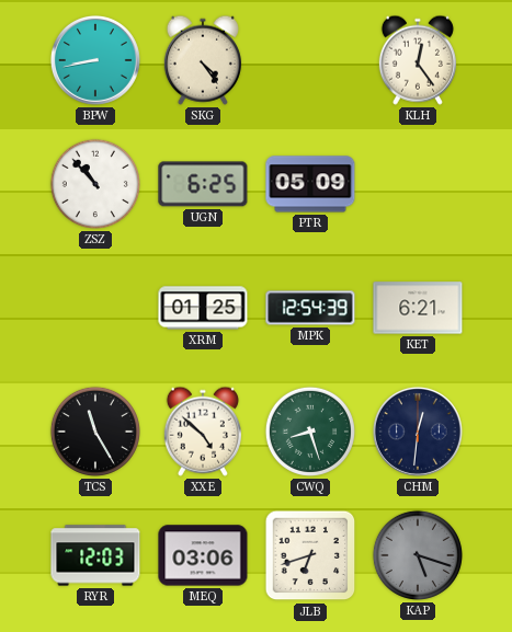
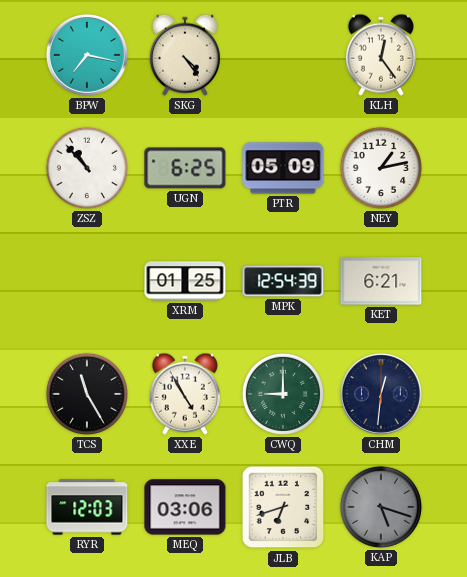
BPW: 8:43 -> 7:17
NEY: none -> 1:13
XXE: 4:52 -> 4:55
CWQ: 8:27 -> 9:00
